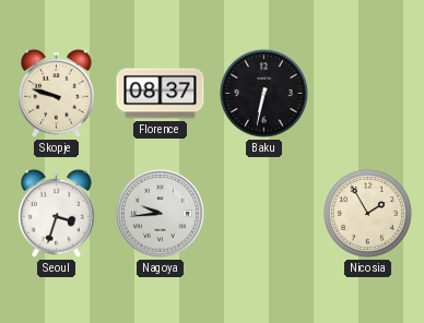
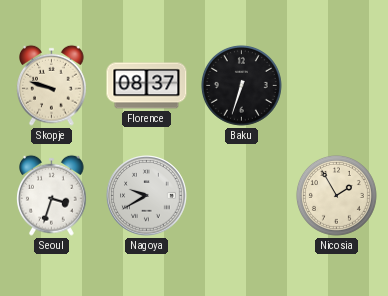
Baku: 6:32 -> 6:33
Nagoya: 9:44 -> 9:40
